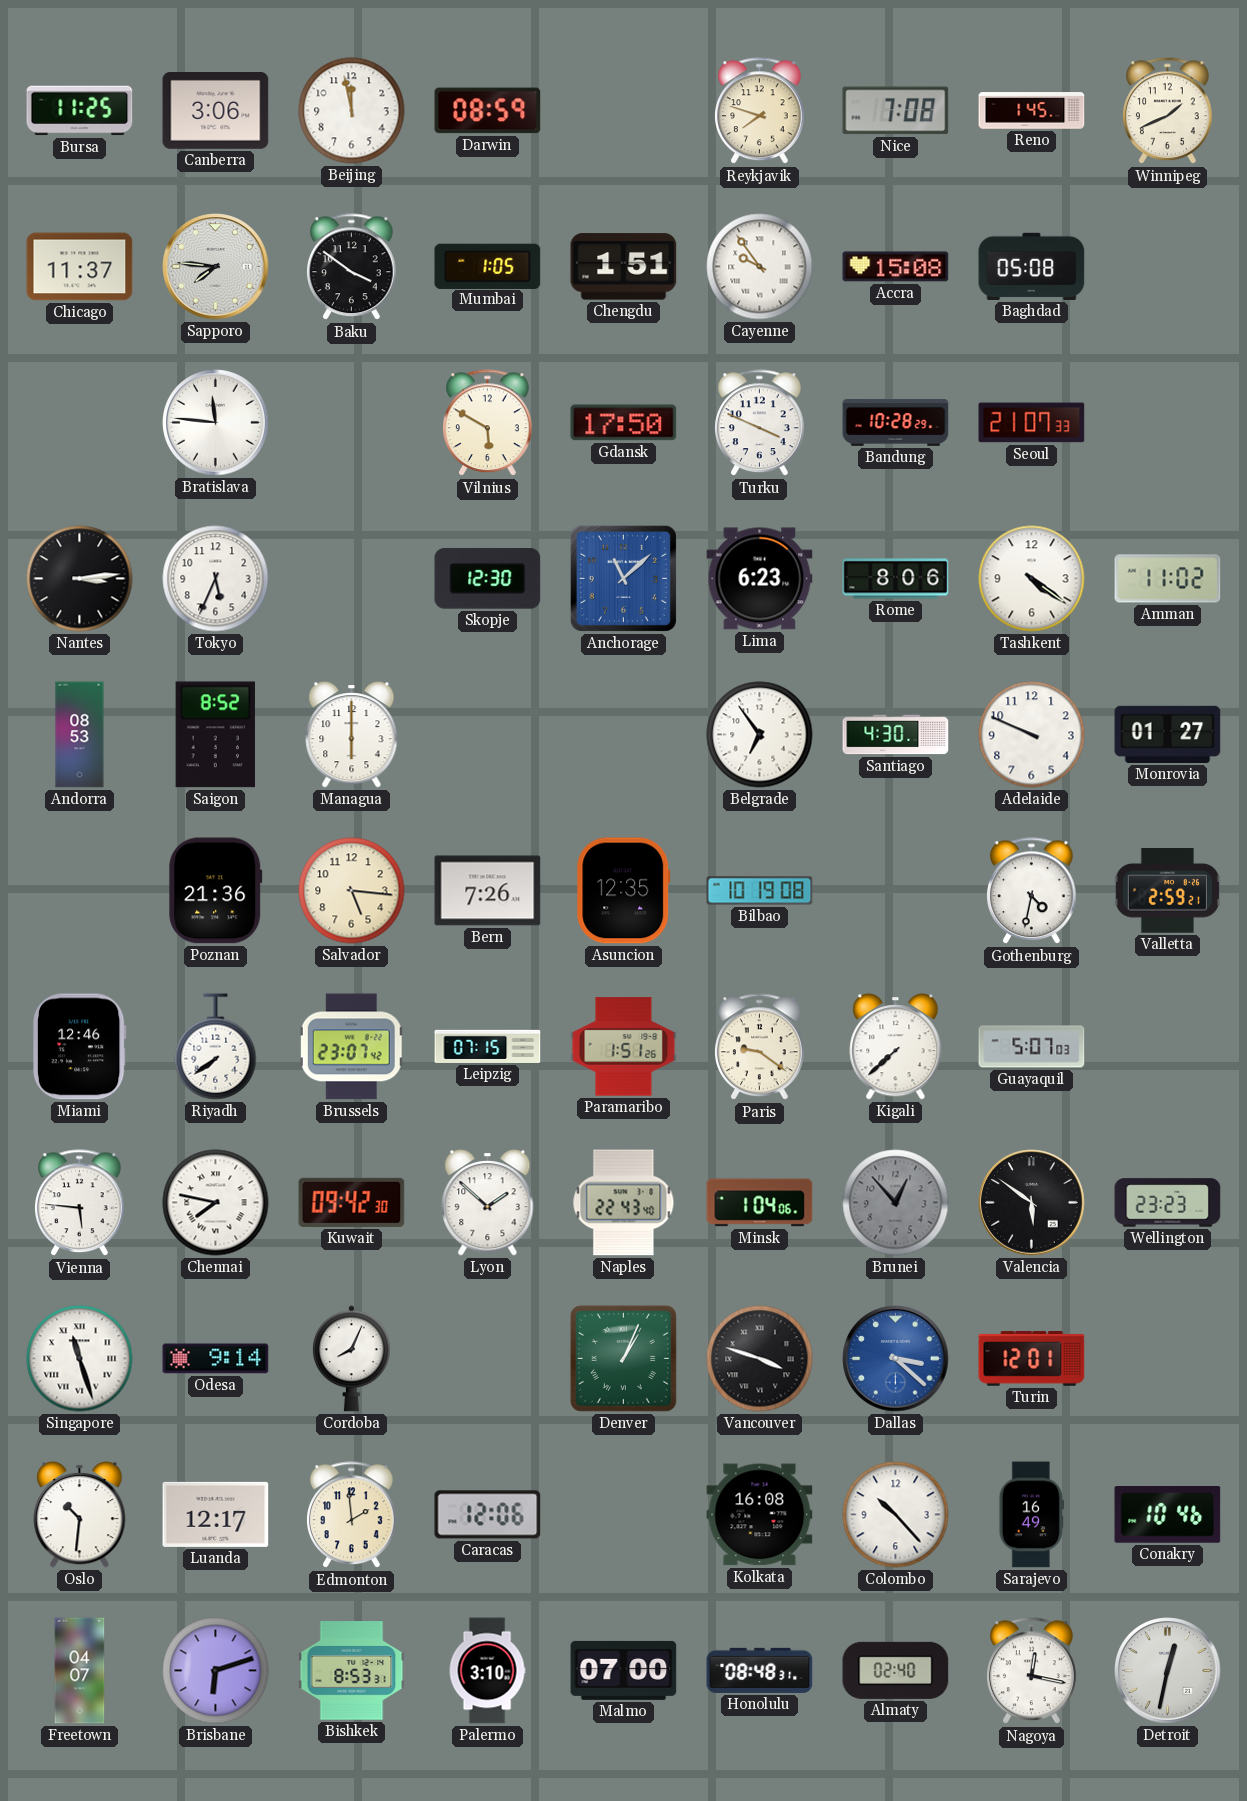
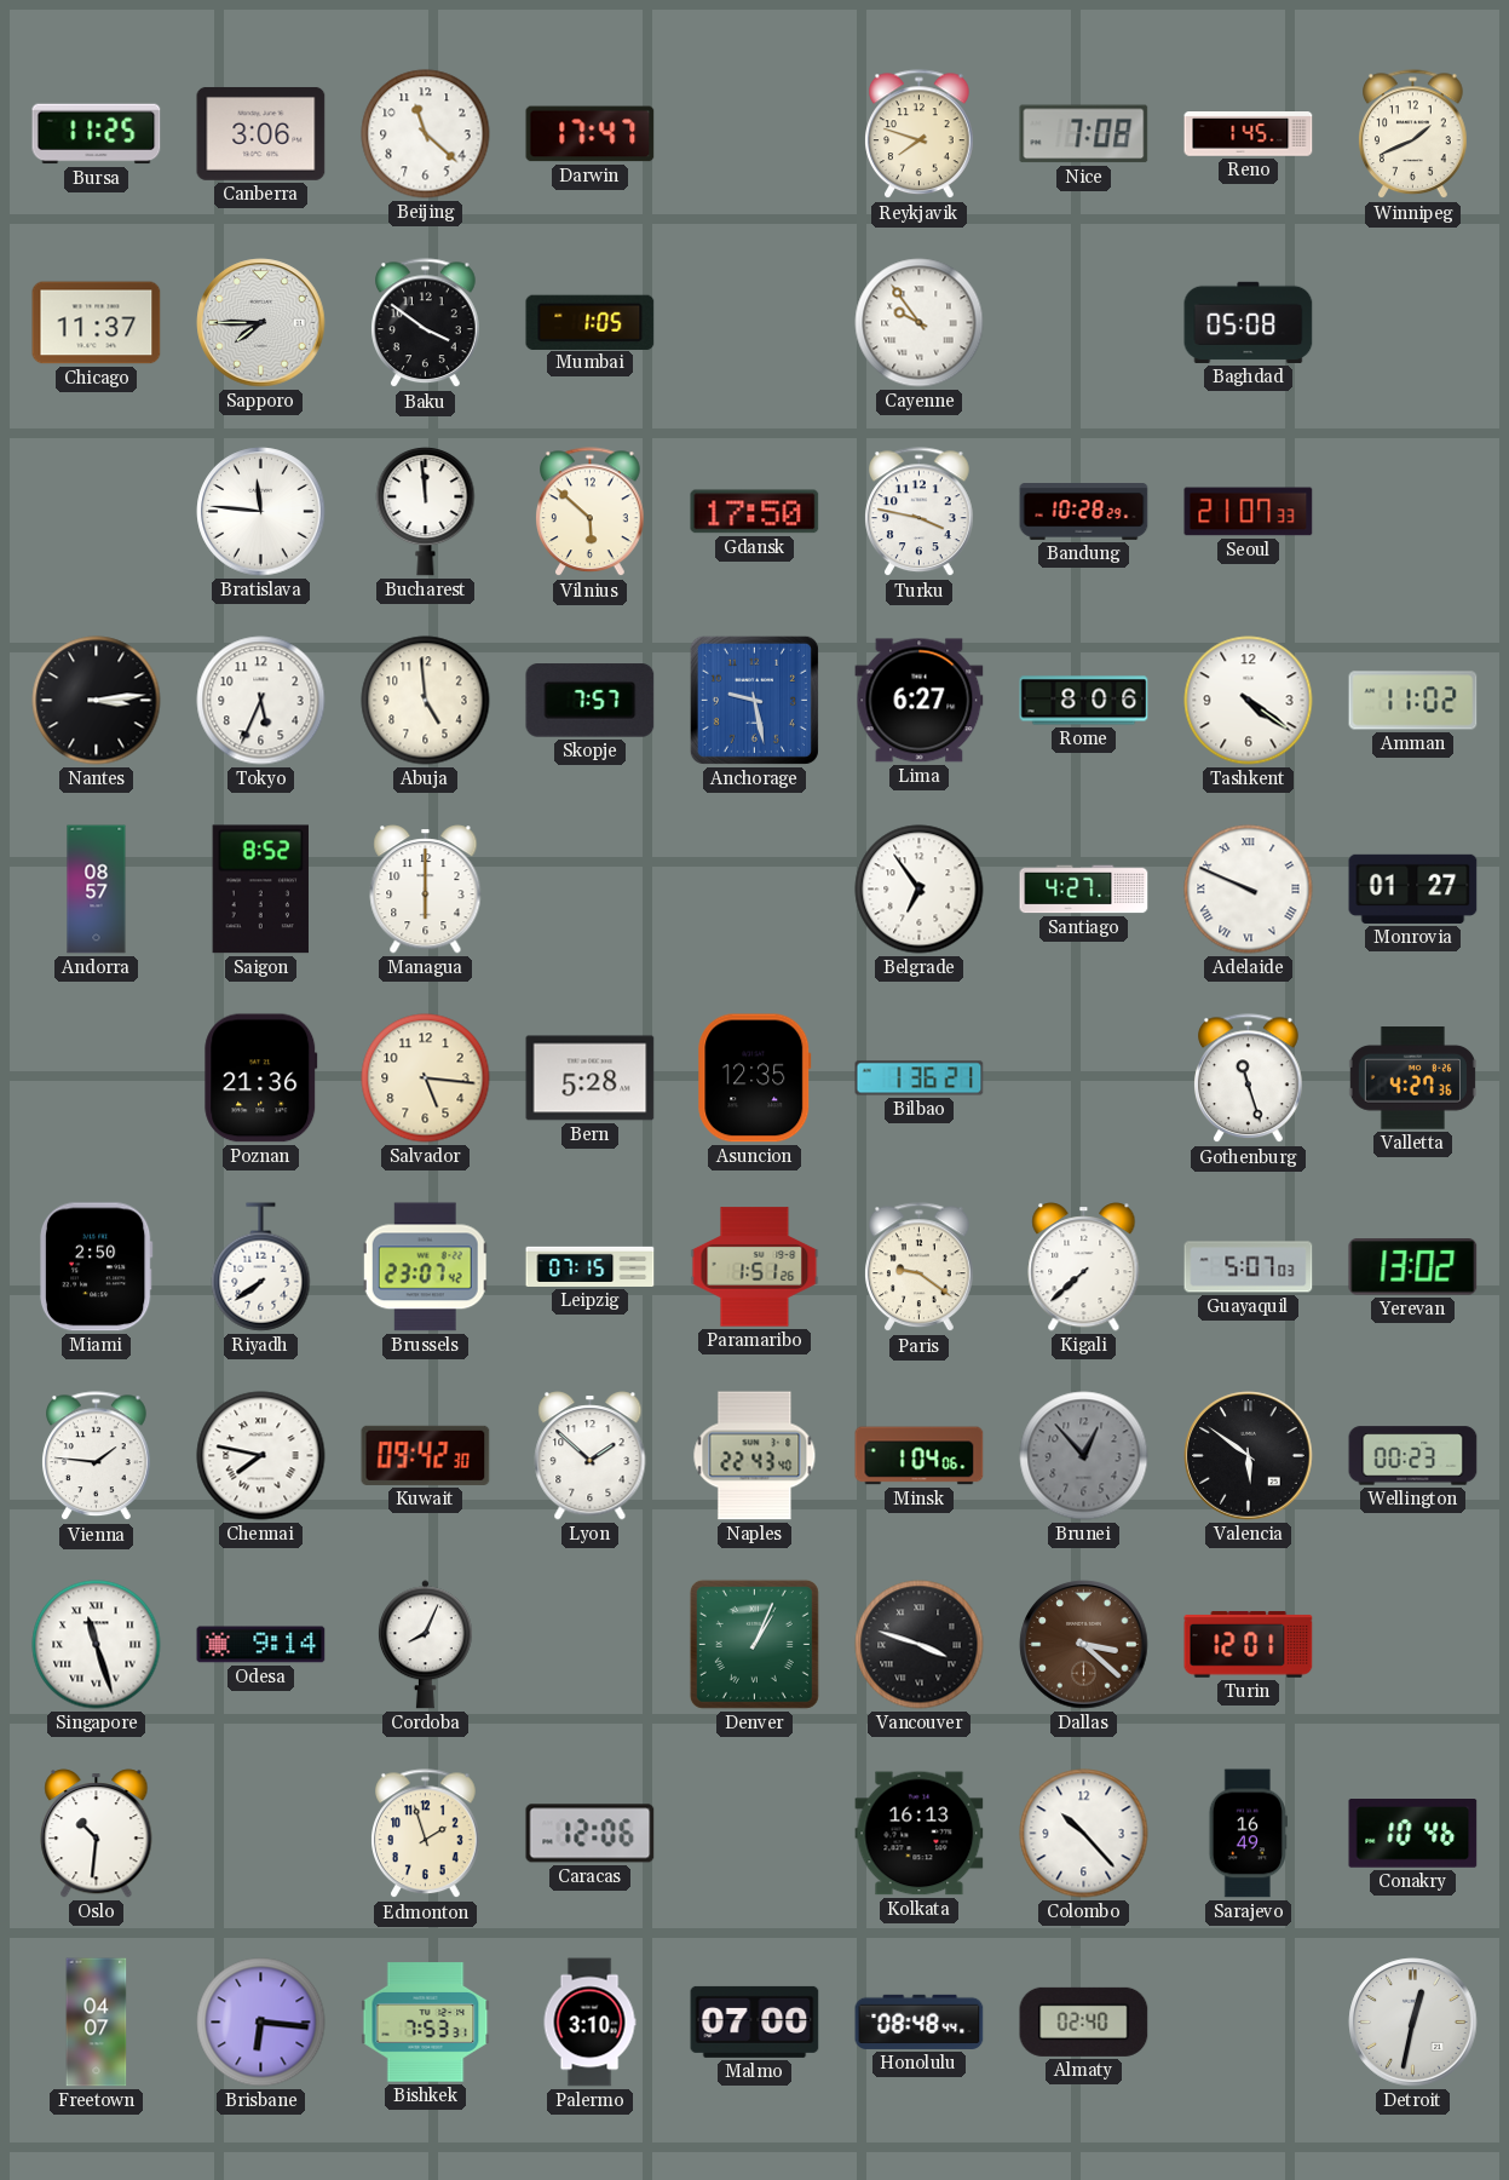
Beijing: 11:58 -> 11:22
Darwin: 08:59 -> 17:47
Sapporo: 7:46 -> 7:45
Chengdu: 1:51 -> none
Accra: 15:08 -> none
Bucharest: none -> 11:59
Vilnius: 5:50 -> 5:52
Turku: 3:49 -> 3:47
Abuja: none -> 4:59
Skopje: 12:30 -> 7:57
Anchorage: 11:08 -> 9:28
Lima: 6:23 -> 6:27
Andorra: 08:53 -> 08:57
Santiago: 4:30 -> 4:27
Adelaide numerals: Arabic -> Roman
Bern: 7:26 -> 5:28
Bilbao: 10:19 -> 1:36
Gothenburg: 4:32 -> 11:27
Valletta: 2:59 -> 4:27
Miami: 12:46 -> 2:50
Yerevan: none -> 13:02
Vienna: 5:46 -> 1:46
Wellington: 23:23 -> 00:23
Dallas dial: blue -> brown
Luanda: 12:17 -> none
Edmonton: 1:59 -> 1:57
Kolkata: 16:08 -> 16:13
Brisbane: 6:12 -> 6:16
Bishkek: 8:53 -> 7:53
Honolulu: 08:48:31 -> 08:48:44
Nagoya: 12:17 -> none
